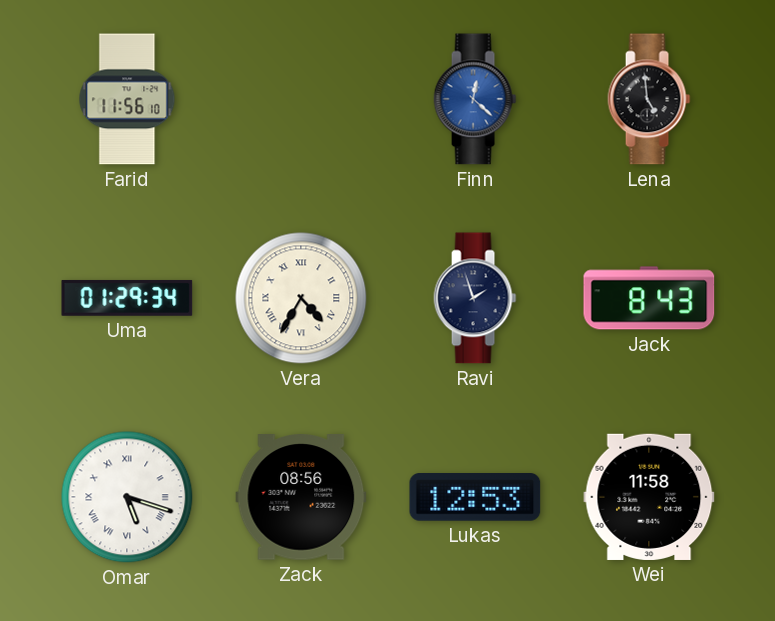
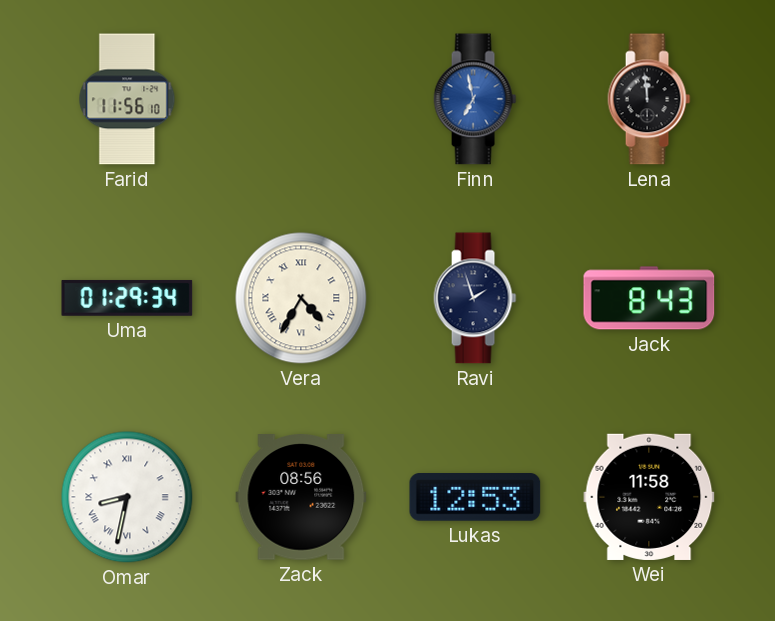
Finn: 12:22 -> 6:58
Lena: 4:59 -> 11:59
Omar: 5:18 -> 8:32
